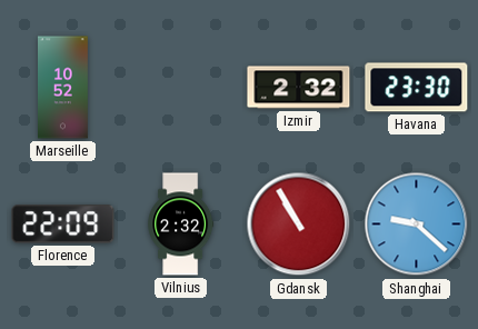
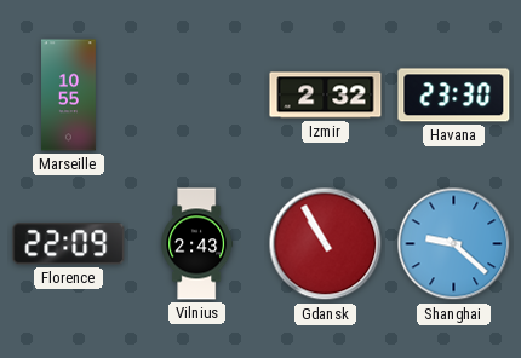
Marseille: 10:52 -> 10:55
Vilnius: 2:32 -> 2:43
